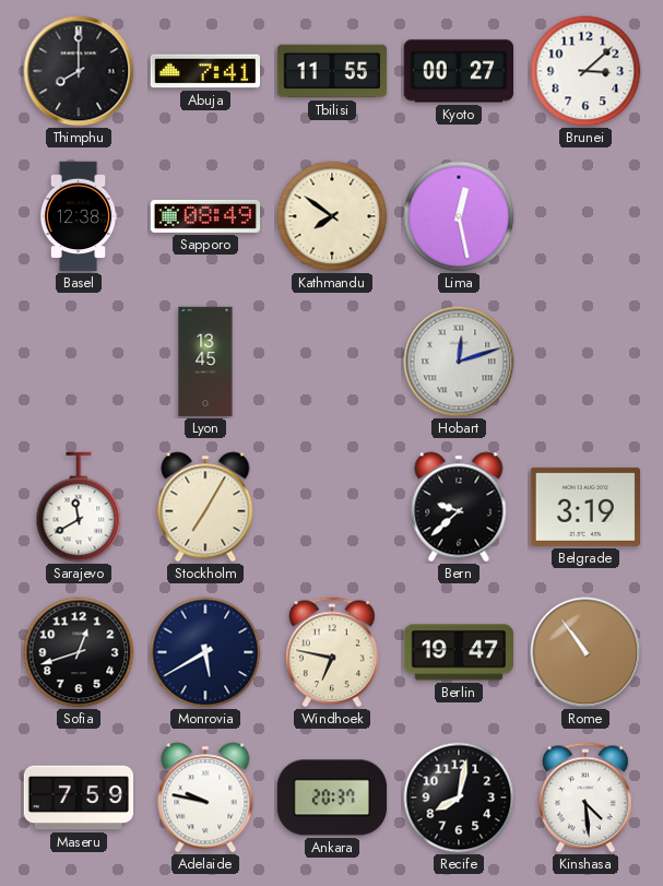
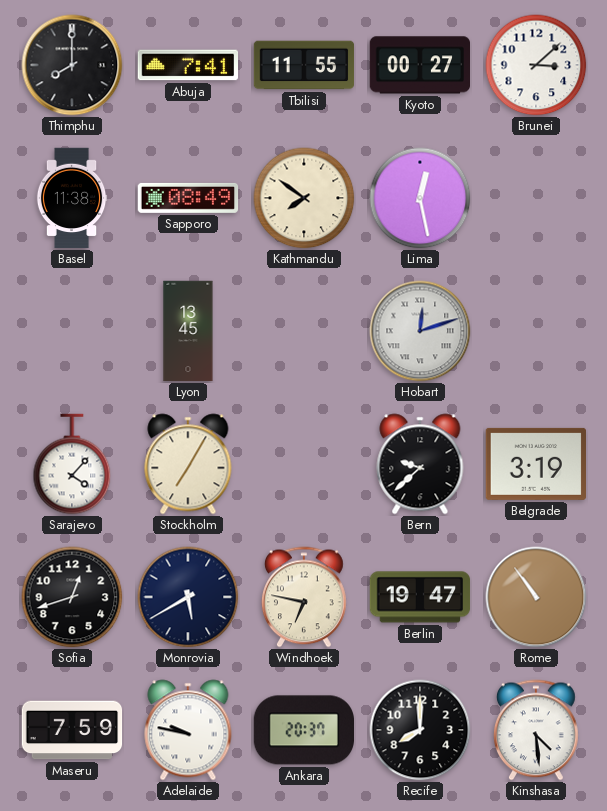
Basel: 12:38 -> 11:38
Sarajevo: 11:40 -> 4:07
Recife: 8:02 -> 8:00
